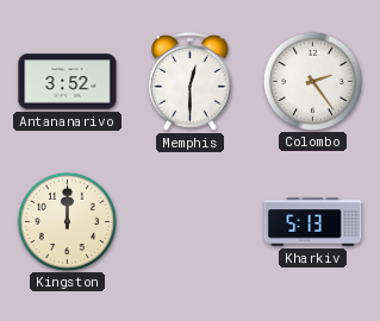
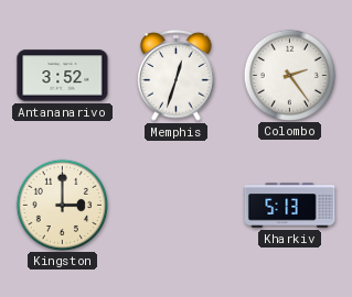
Memphis: 12:30 -> 12:33
Kingston: 12:00 -> 3:00
